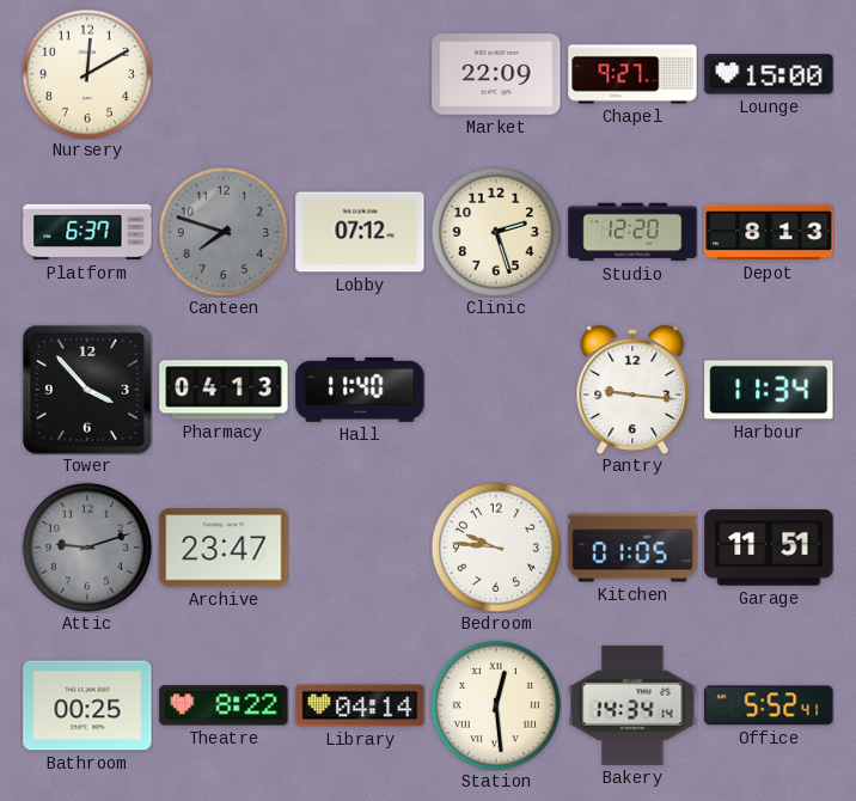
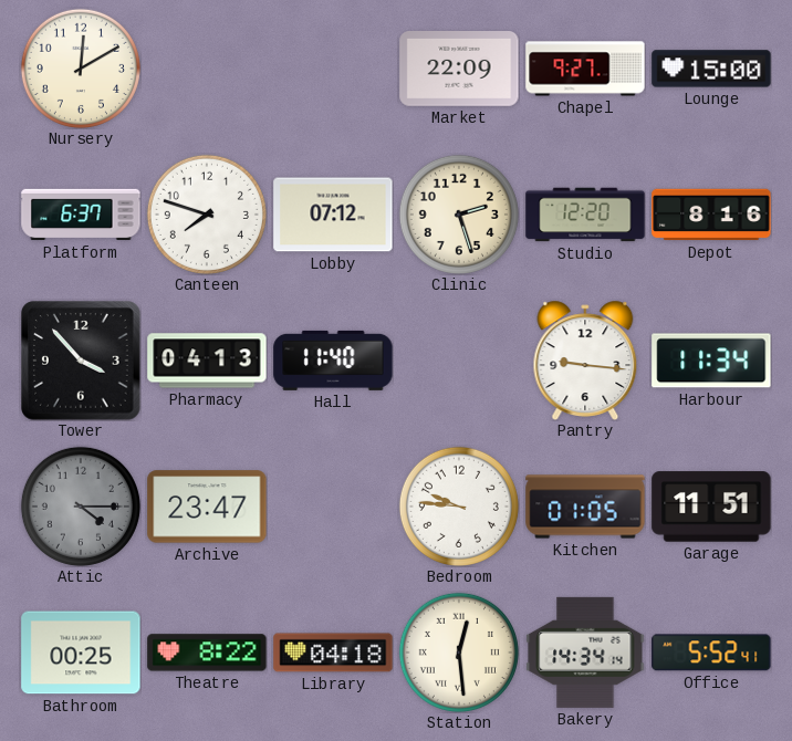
Canteen dial: grey -> white
Depot: 8:13 -> 8:16
Attic: 9:12 -> 4:15
Library: 04:14 -> 04:18
